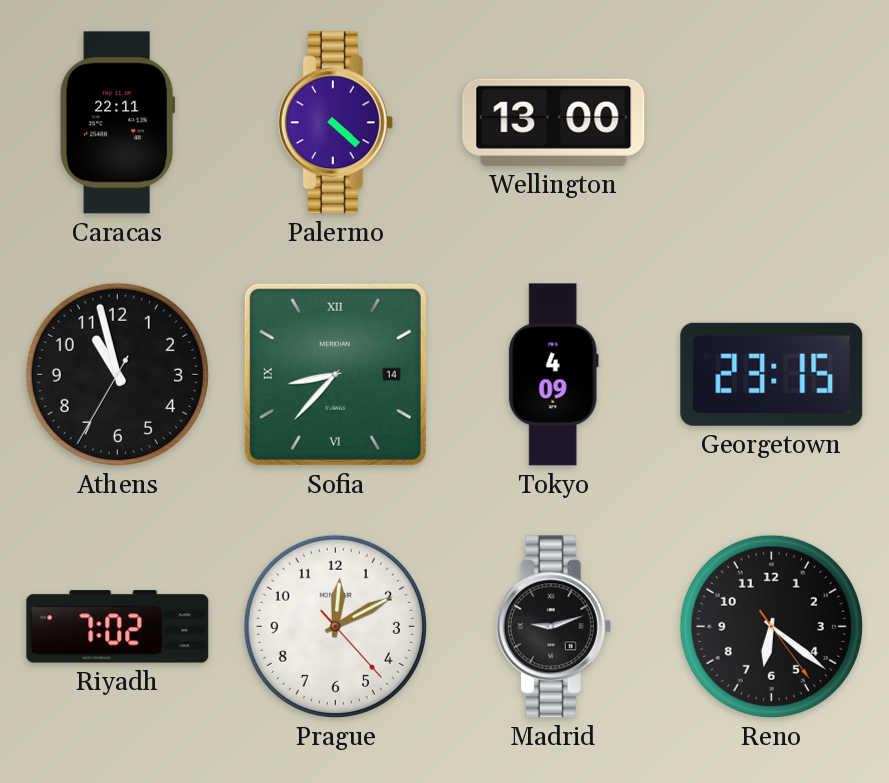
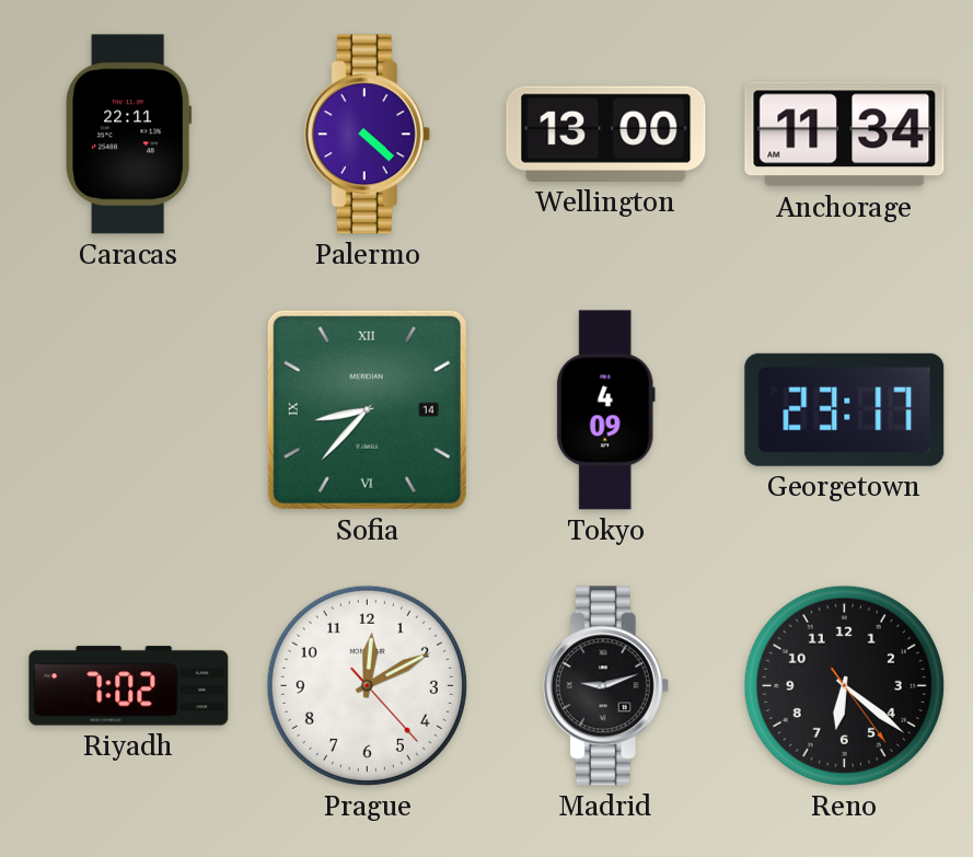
Anchorage: none -> 11:34
Athens: 10:57 -> none
Georgetown: 23:15 -> 23:17
